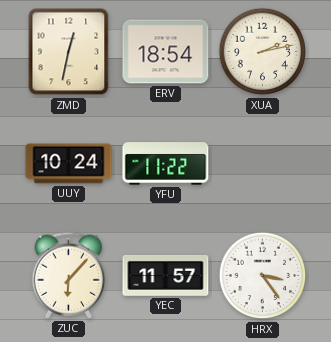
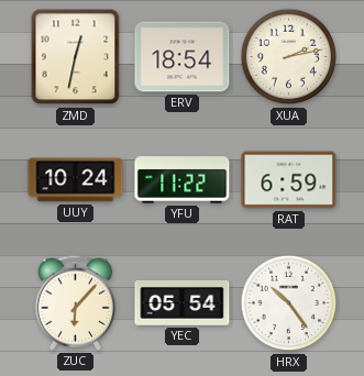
RAT: none -> 6:59
YEC: 11:57 -> 05:54
HRX: 3:24 -> 10:24
